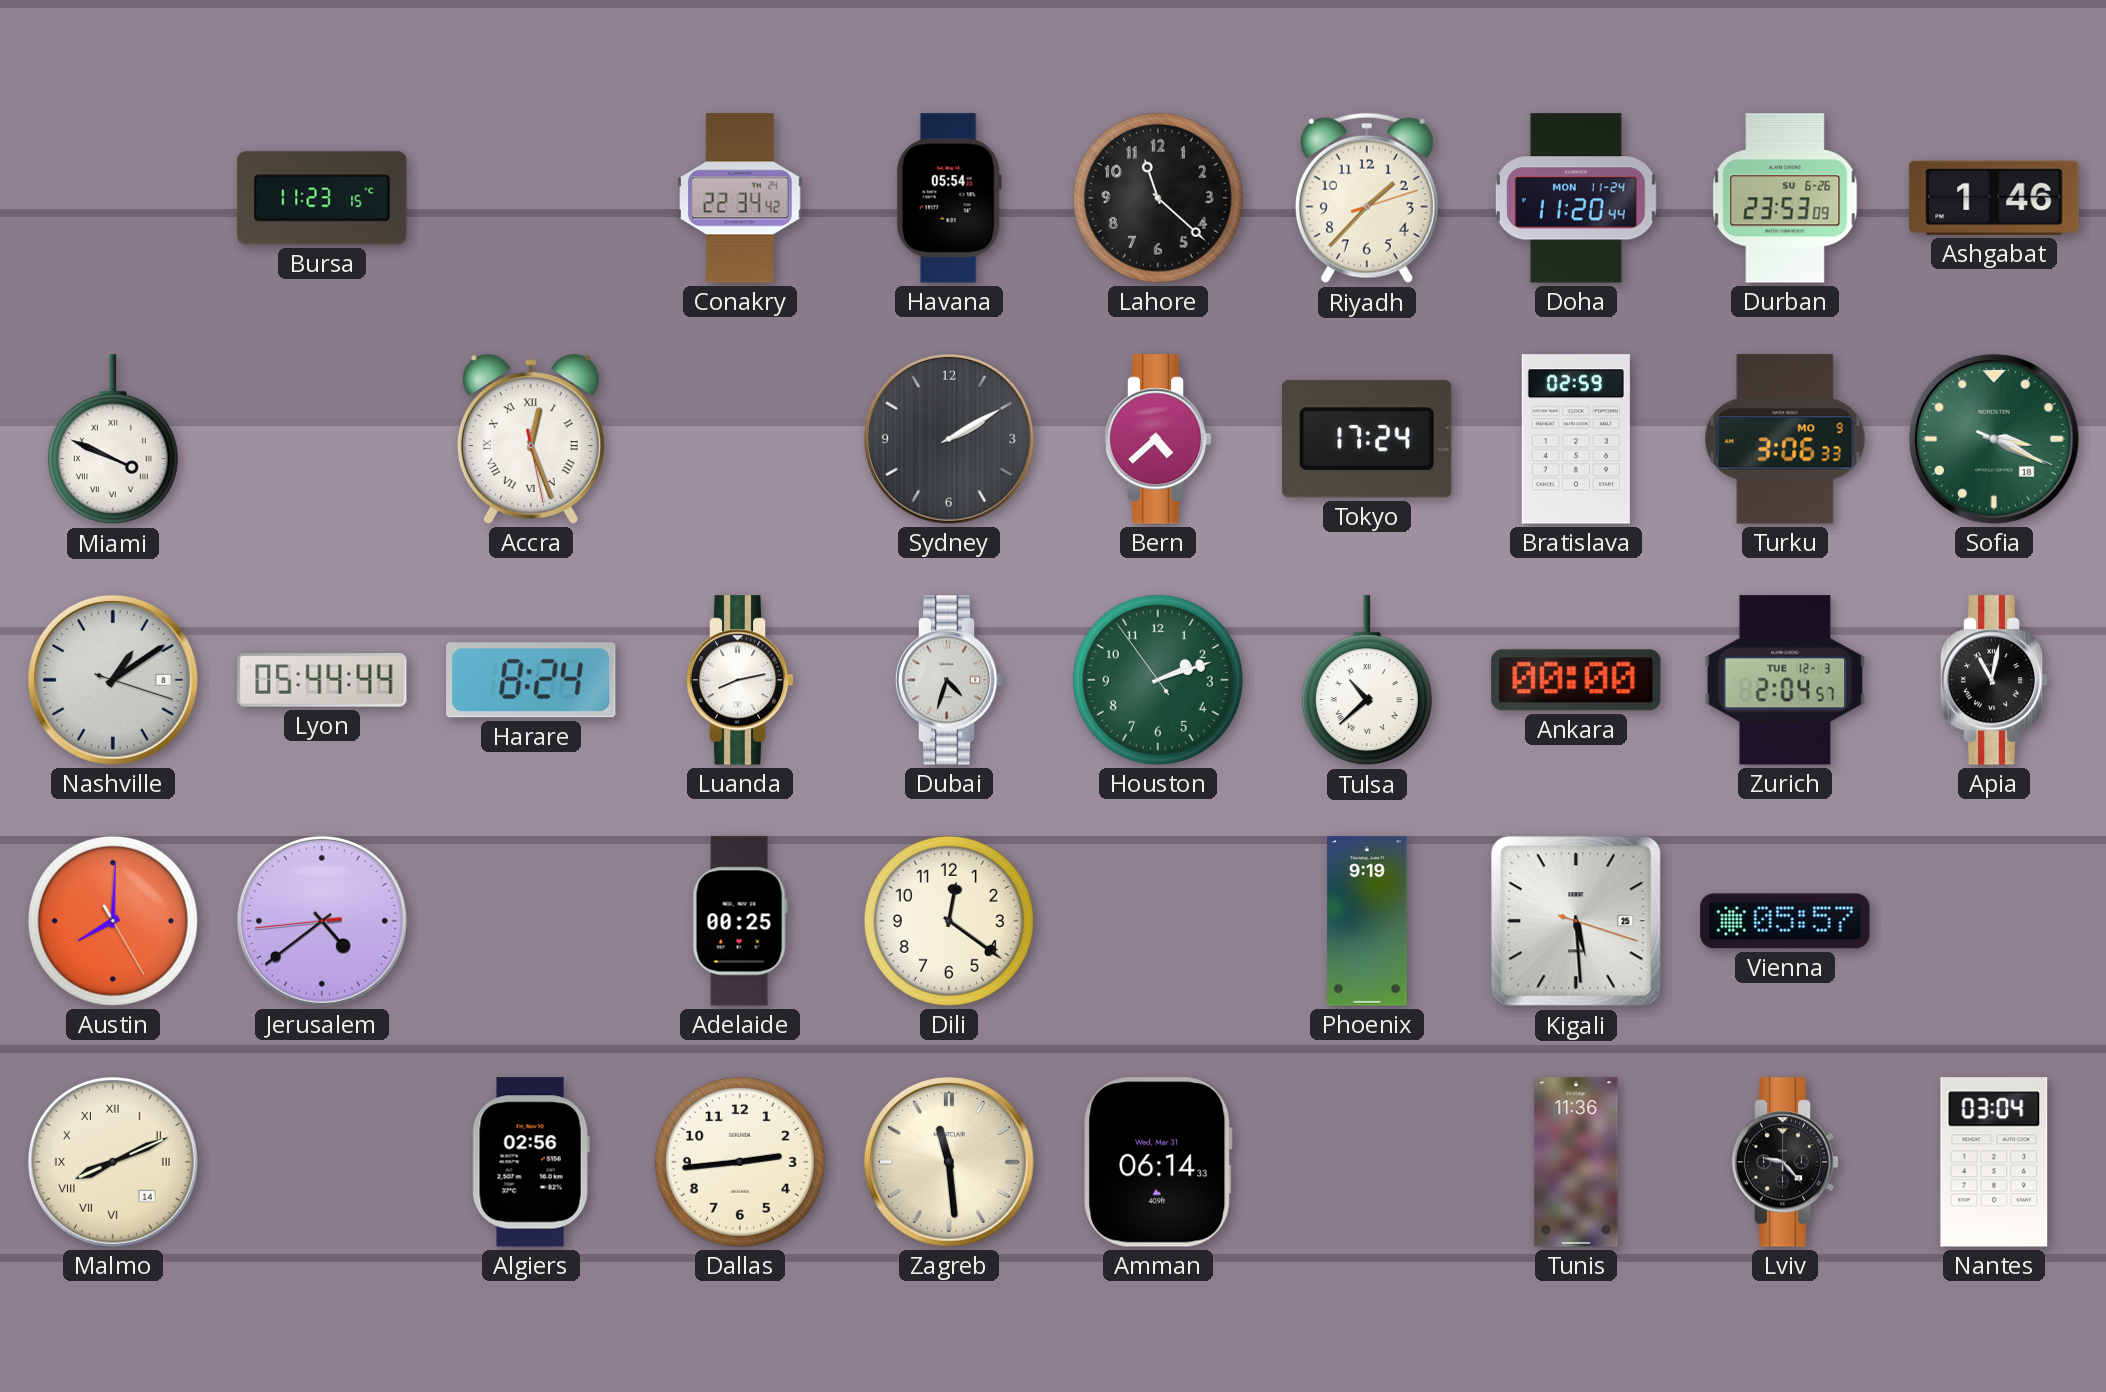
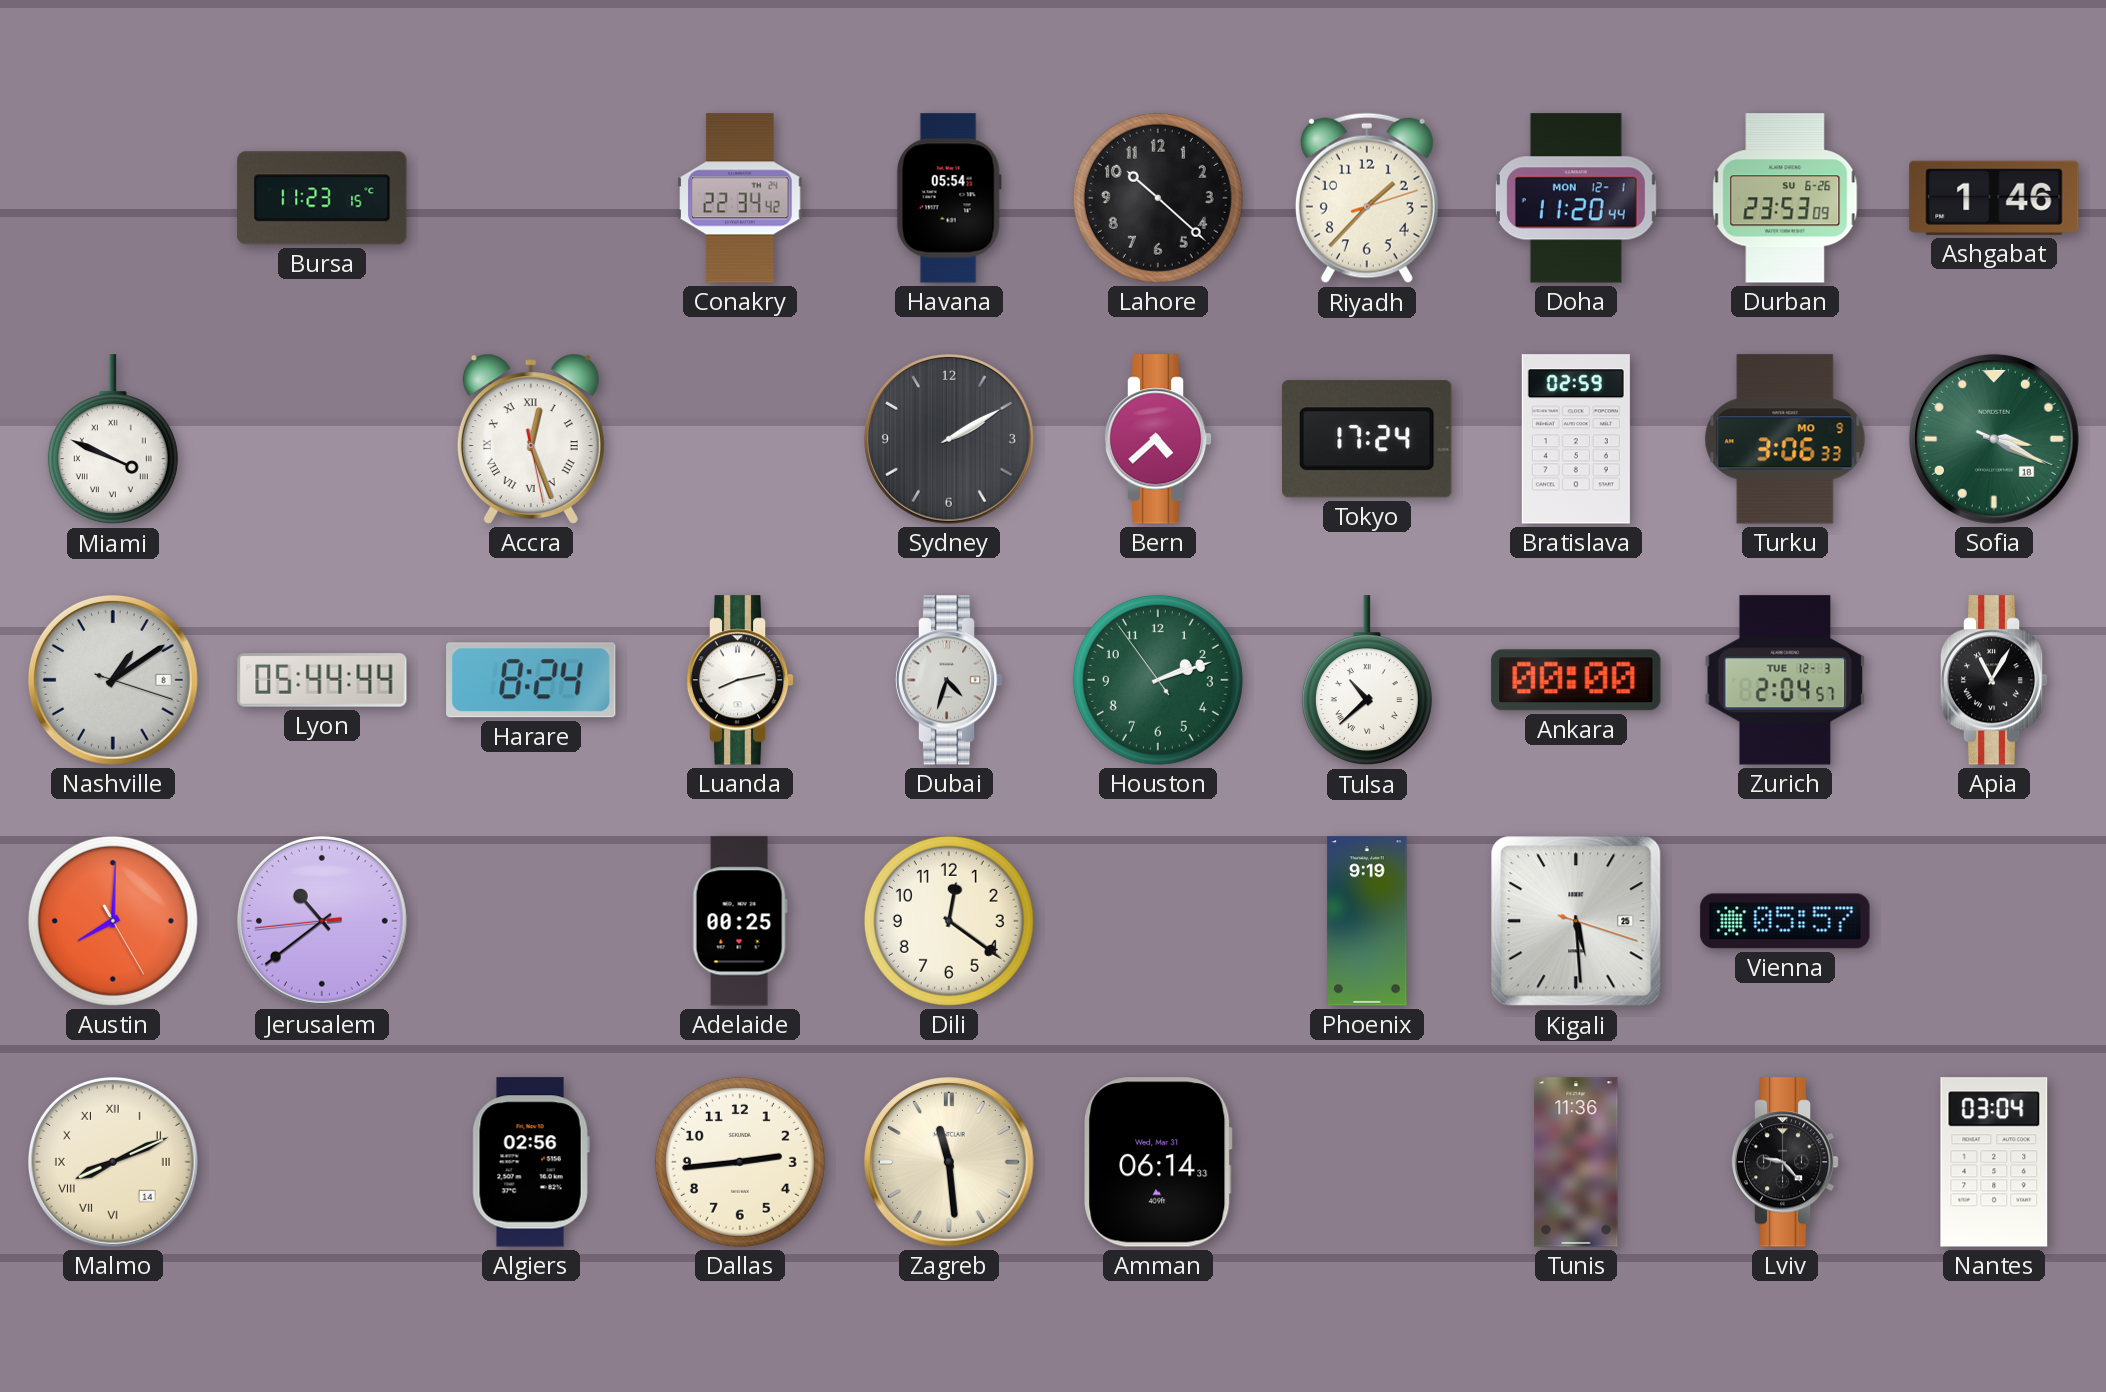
Lahore: 11:22 -> 10:22
Doha date: MON 11-24 -> MON 12-1
Apia: 11:02 -> 11:05
Jerusalem: 4:38 -> 10:38
